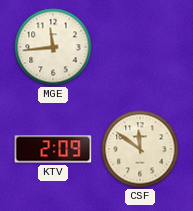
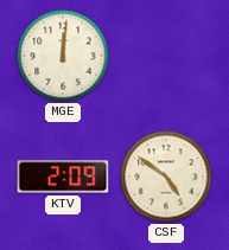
MGE: 11:44 -> 12:01
CSF: 11:51 -> 4:51
